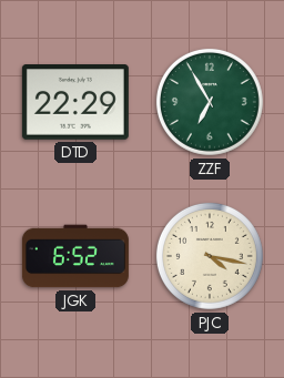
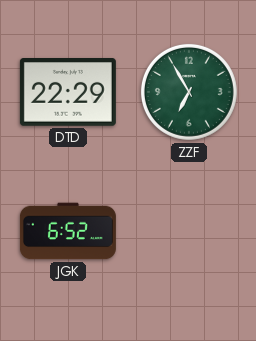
PJC: 4:17 -> none
